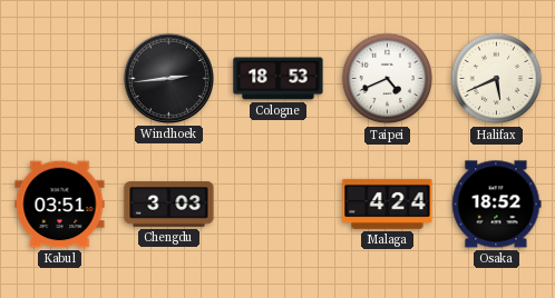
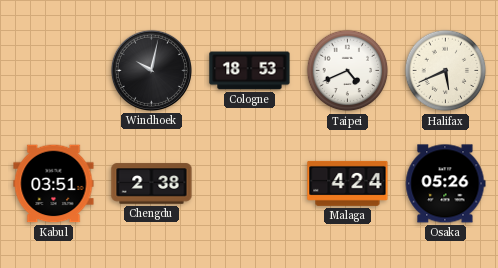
Windhoek: 2:44 -> 10:02
Chengdu: 3:03 -> 2:38
Osaka: 18:52 -> 05:26
